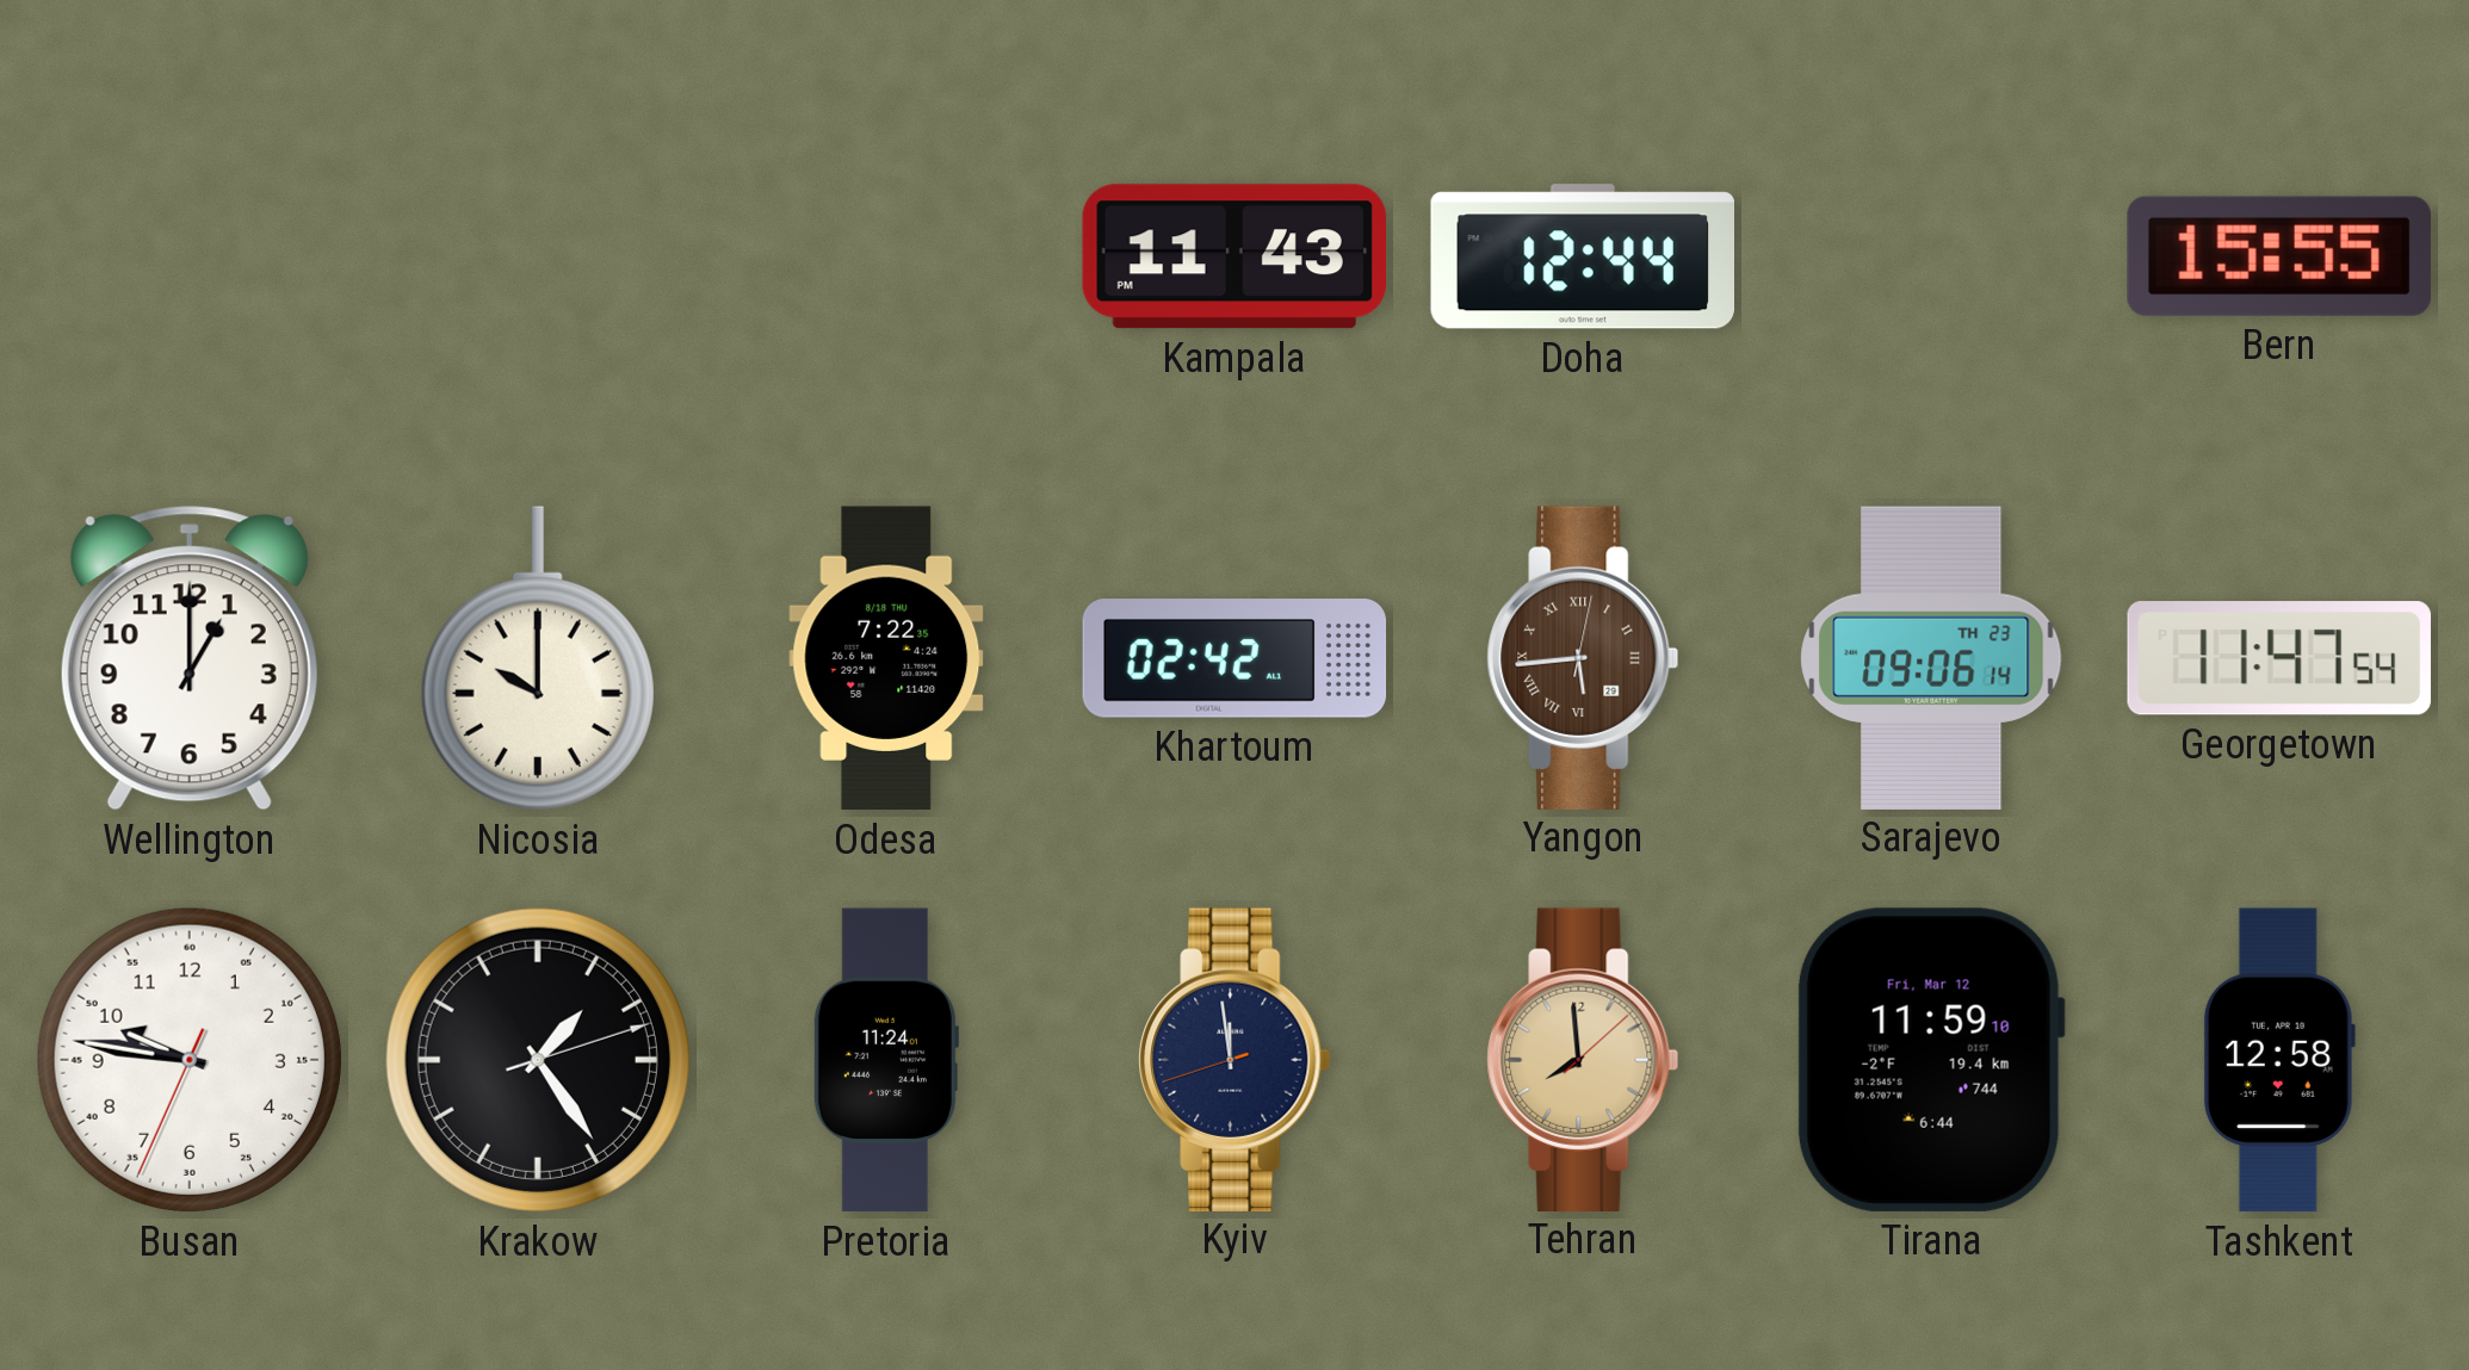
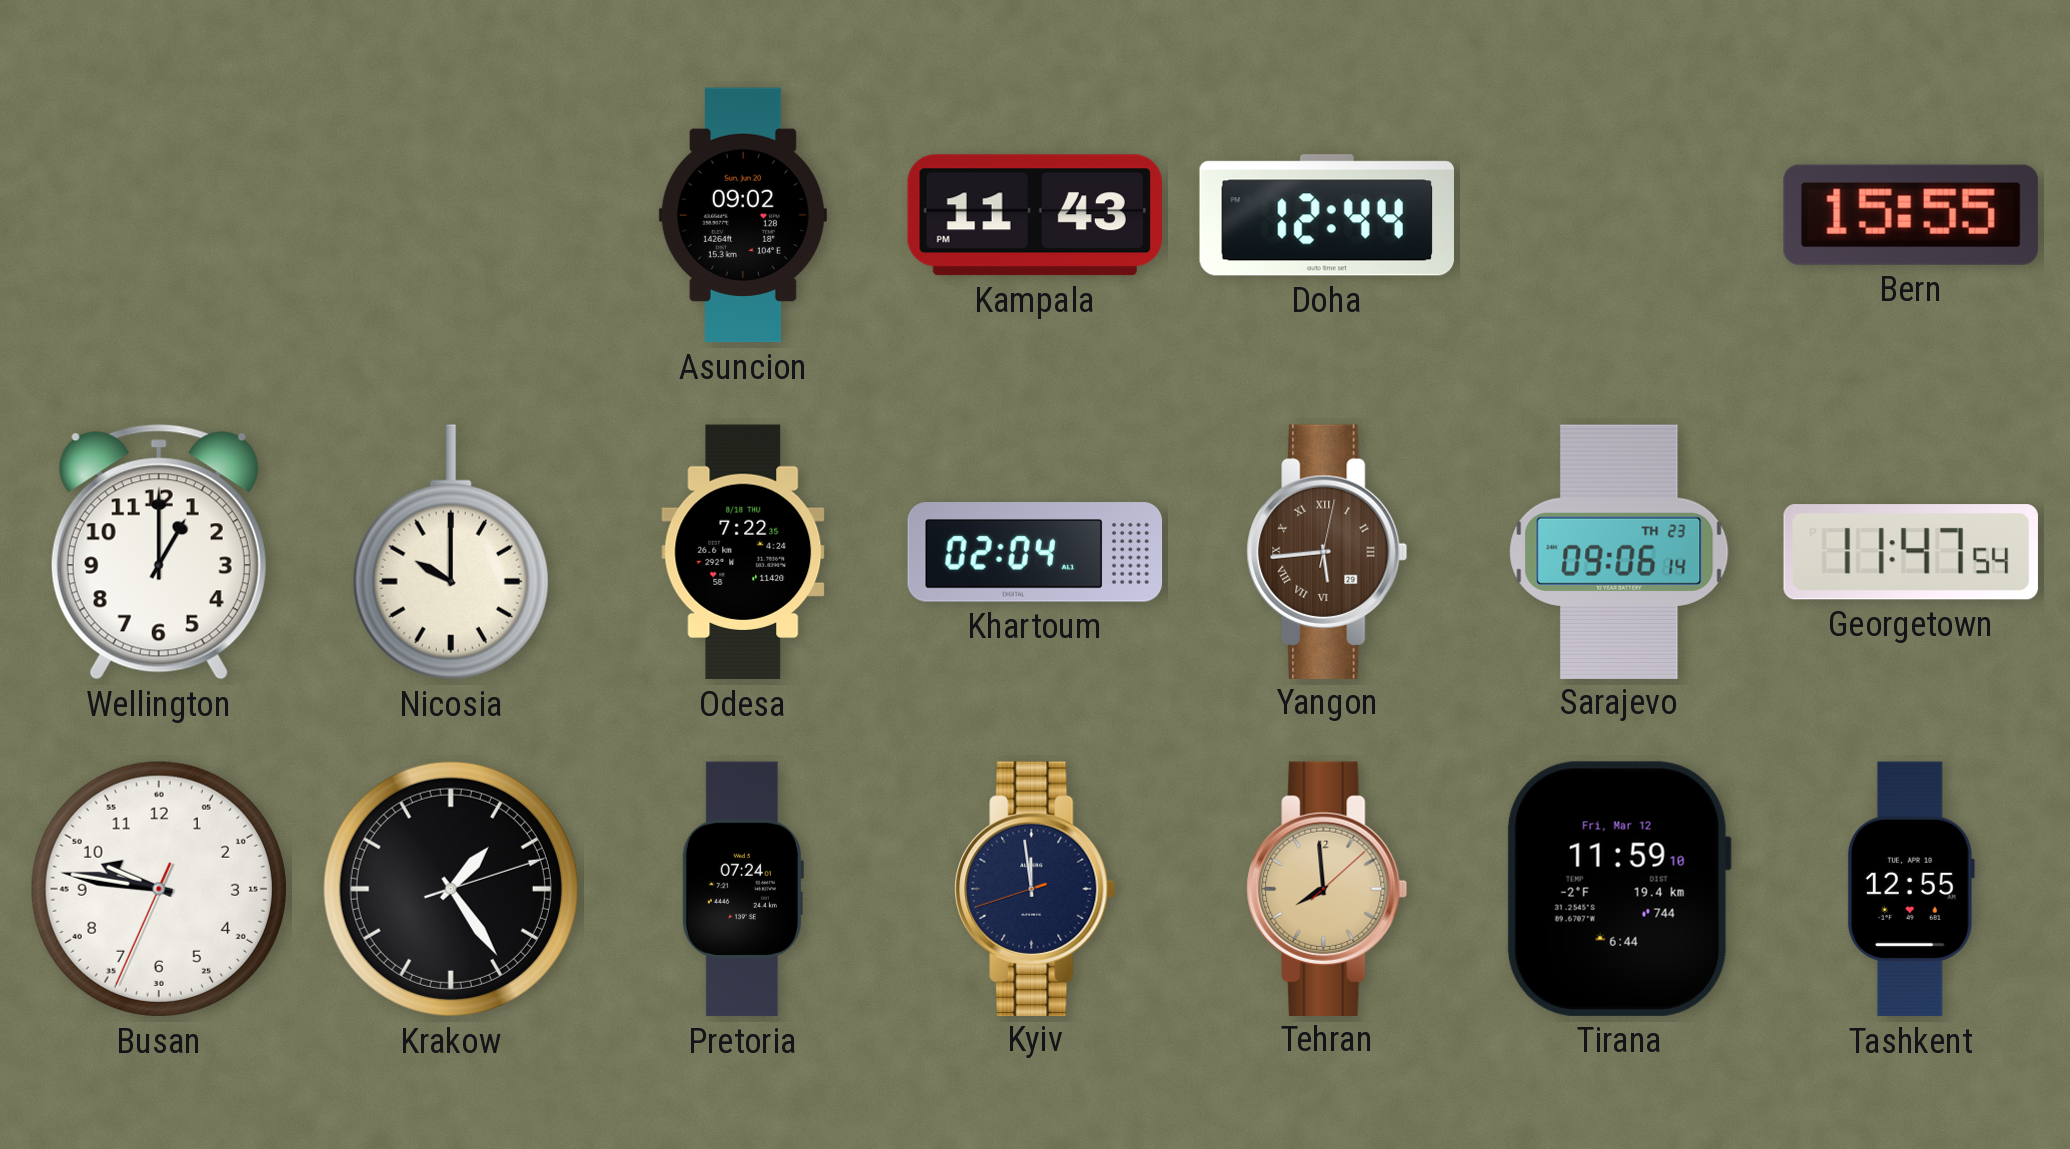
Asuncion: none -> 09:02
Khartoum: 02:42 -> 02:04
Pretoria: 11:24 -> 07:24
Tashkent: 12:58 -> 12:55
